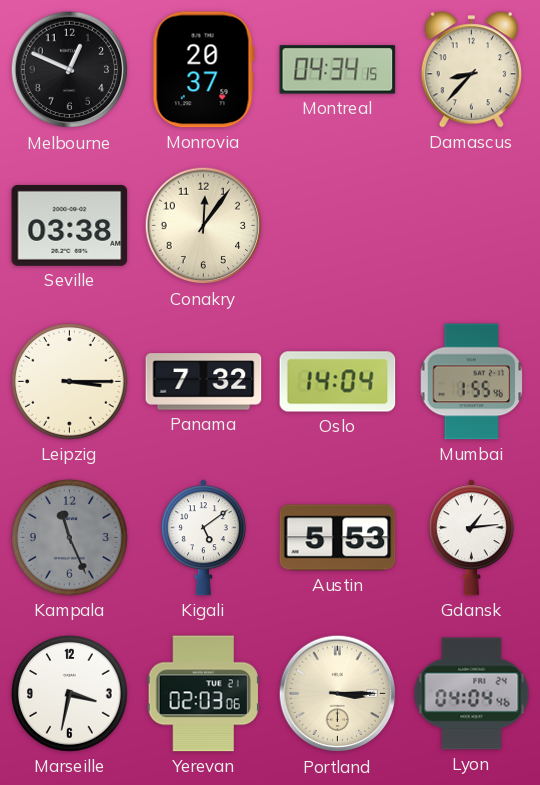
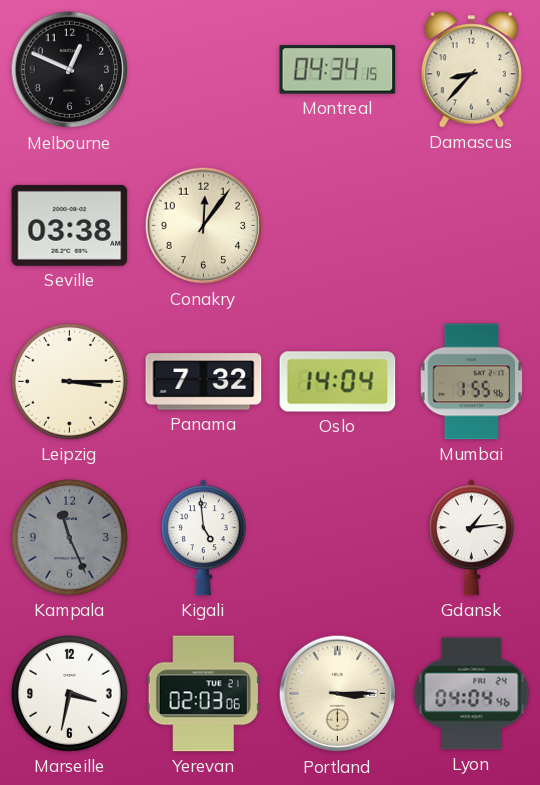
Monrovia: 20:37 -> none
Kigali: 5:09 -> 4:59
Austin: 5:53 -> none
